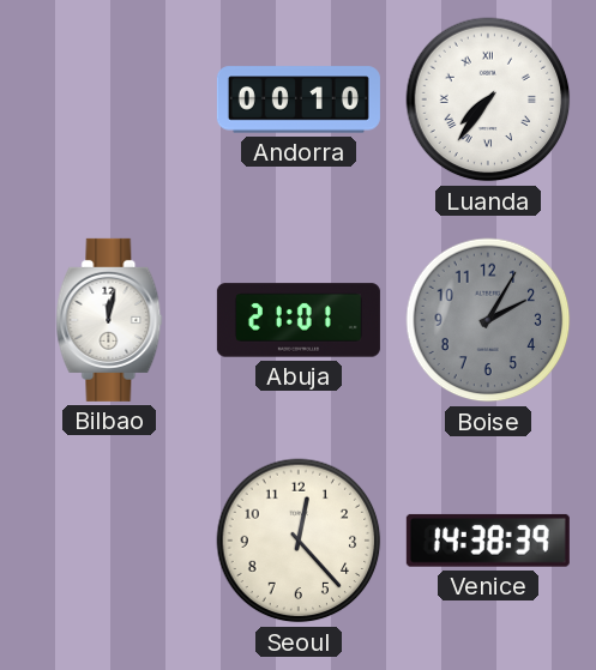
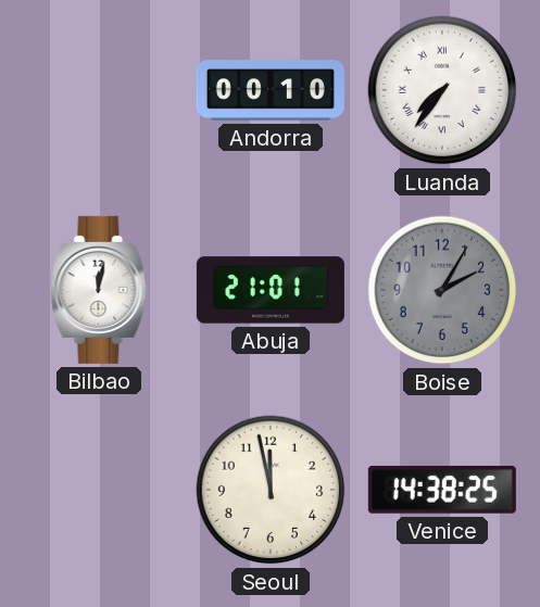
Seoul: 12:23 -> 11:58
Venice: 14:38:39 -> 14:38:25
